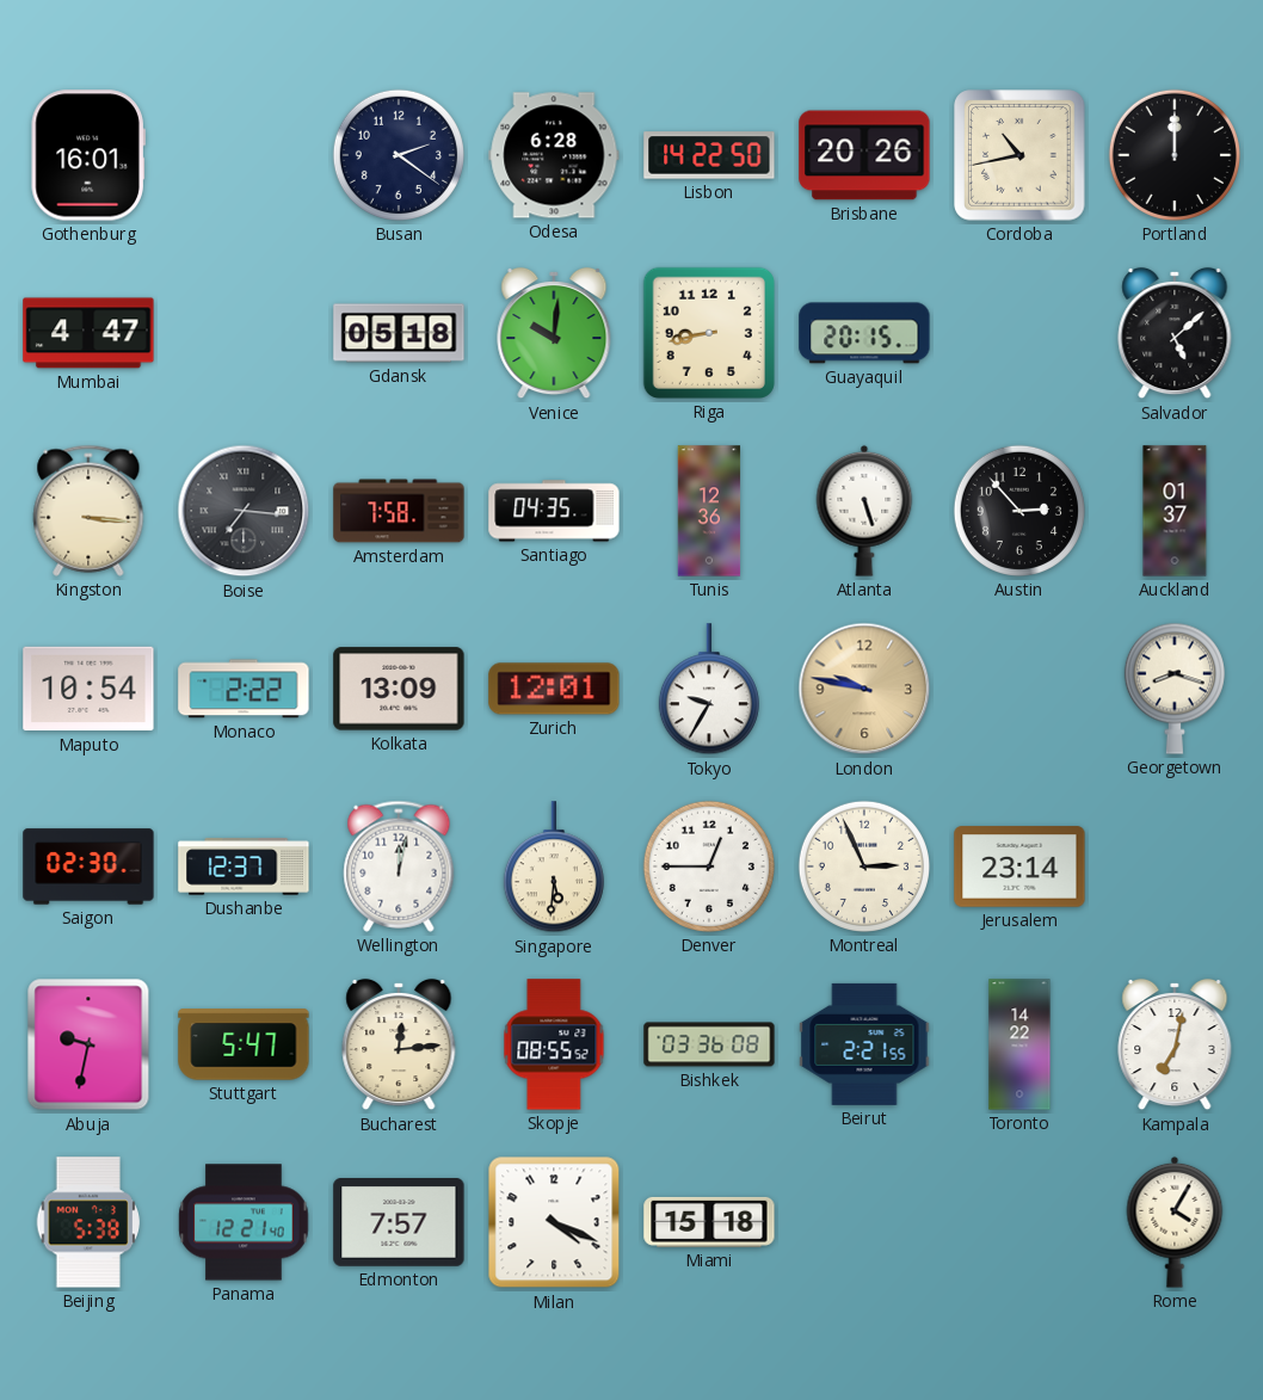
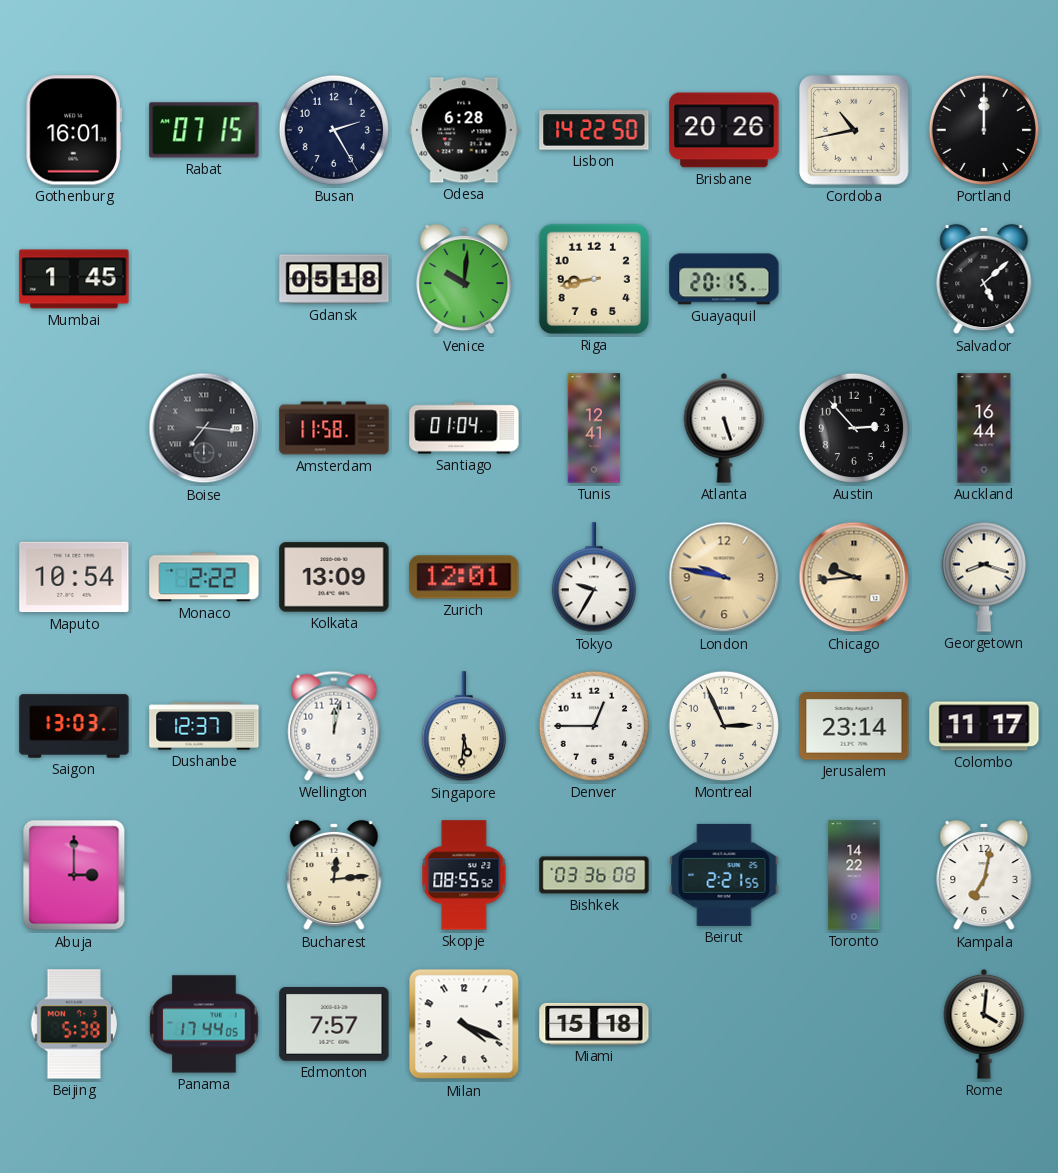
Rabat: none -> 07:15
Busan: 2:21 -> 2:25
Mumbai: 4:47 -> 1:45
Kingston: 3:16 -> none
Amsterdam: 7:58 -> 11:58
Santiago: 04:35 -> 01:04
Tunis: 12:36 -> 12:41
Auckland: 01:37 -> 16:44
Chicago: none -> 9:44
Saigon: 02:30 -> 13:03
Colombo: none -> 11:17
Abuja: 9:32 -> 3:00
Stuttgart: 5:47 -> none
Panama: 12:21 -> 17:44
Rome: 4:05 -> 4:01
